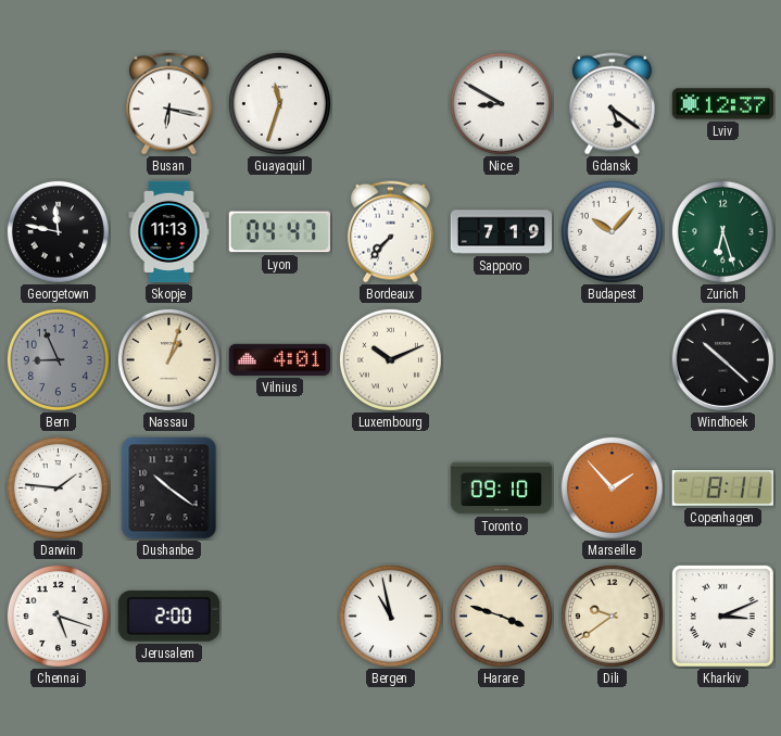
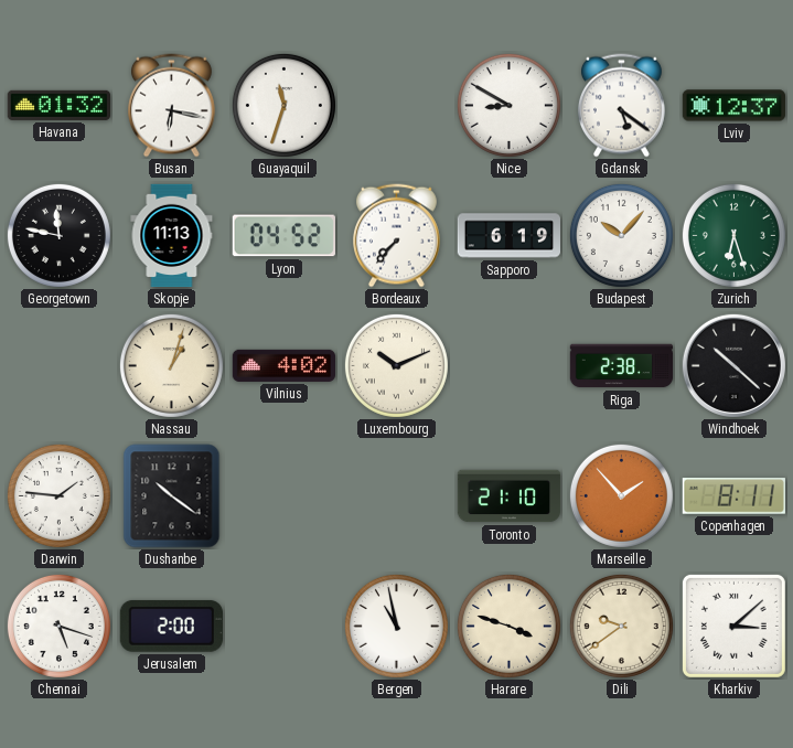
Havana: none -> 01:32
Lyon: 04:47 -> 04:52
Sapporo: 7:19 -> 6:19
Bern: 8:56 -> none
Vilnius: 4:01 -> 4:02
Riga: none -> 2:38
Toronto: 09:10 -> 21:10
Kharkiv: 3:11 -> 3:08
